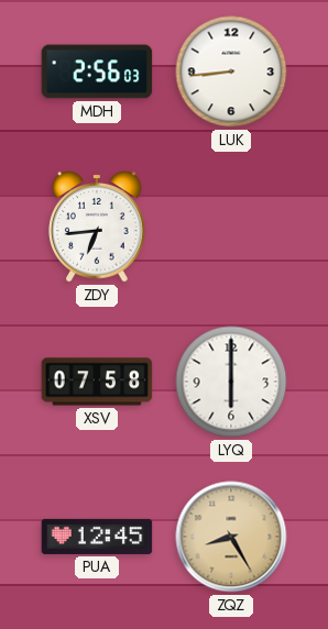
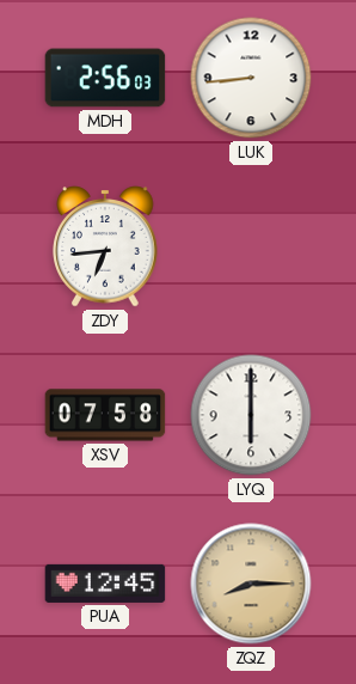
ZQZ: 8:25 -> 8:15
